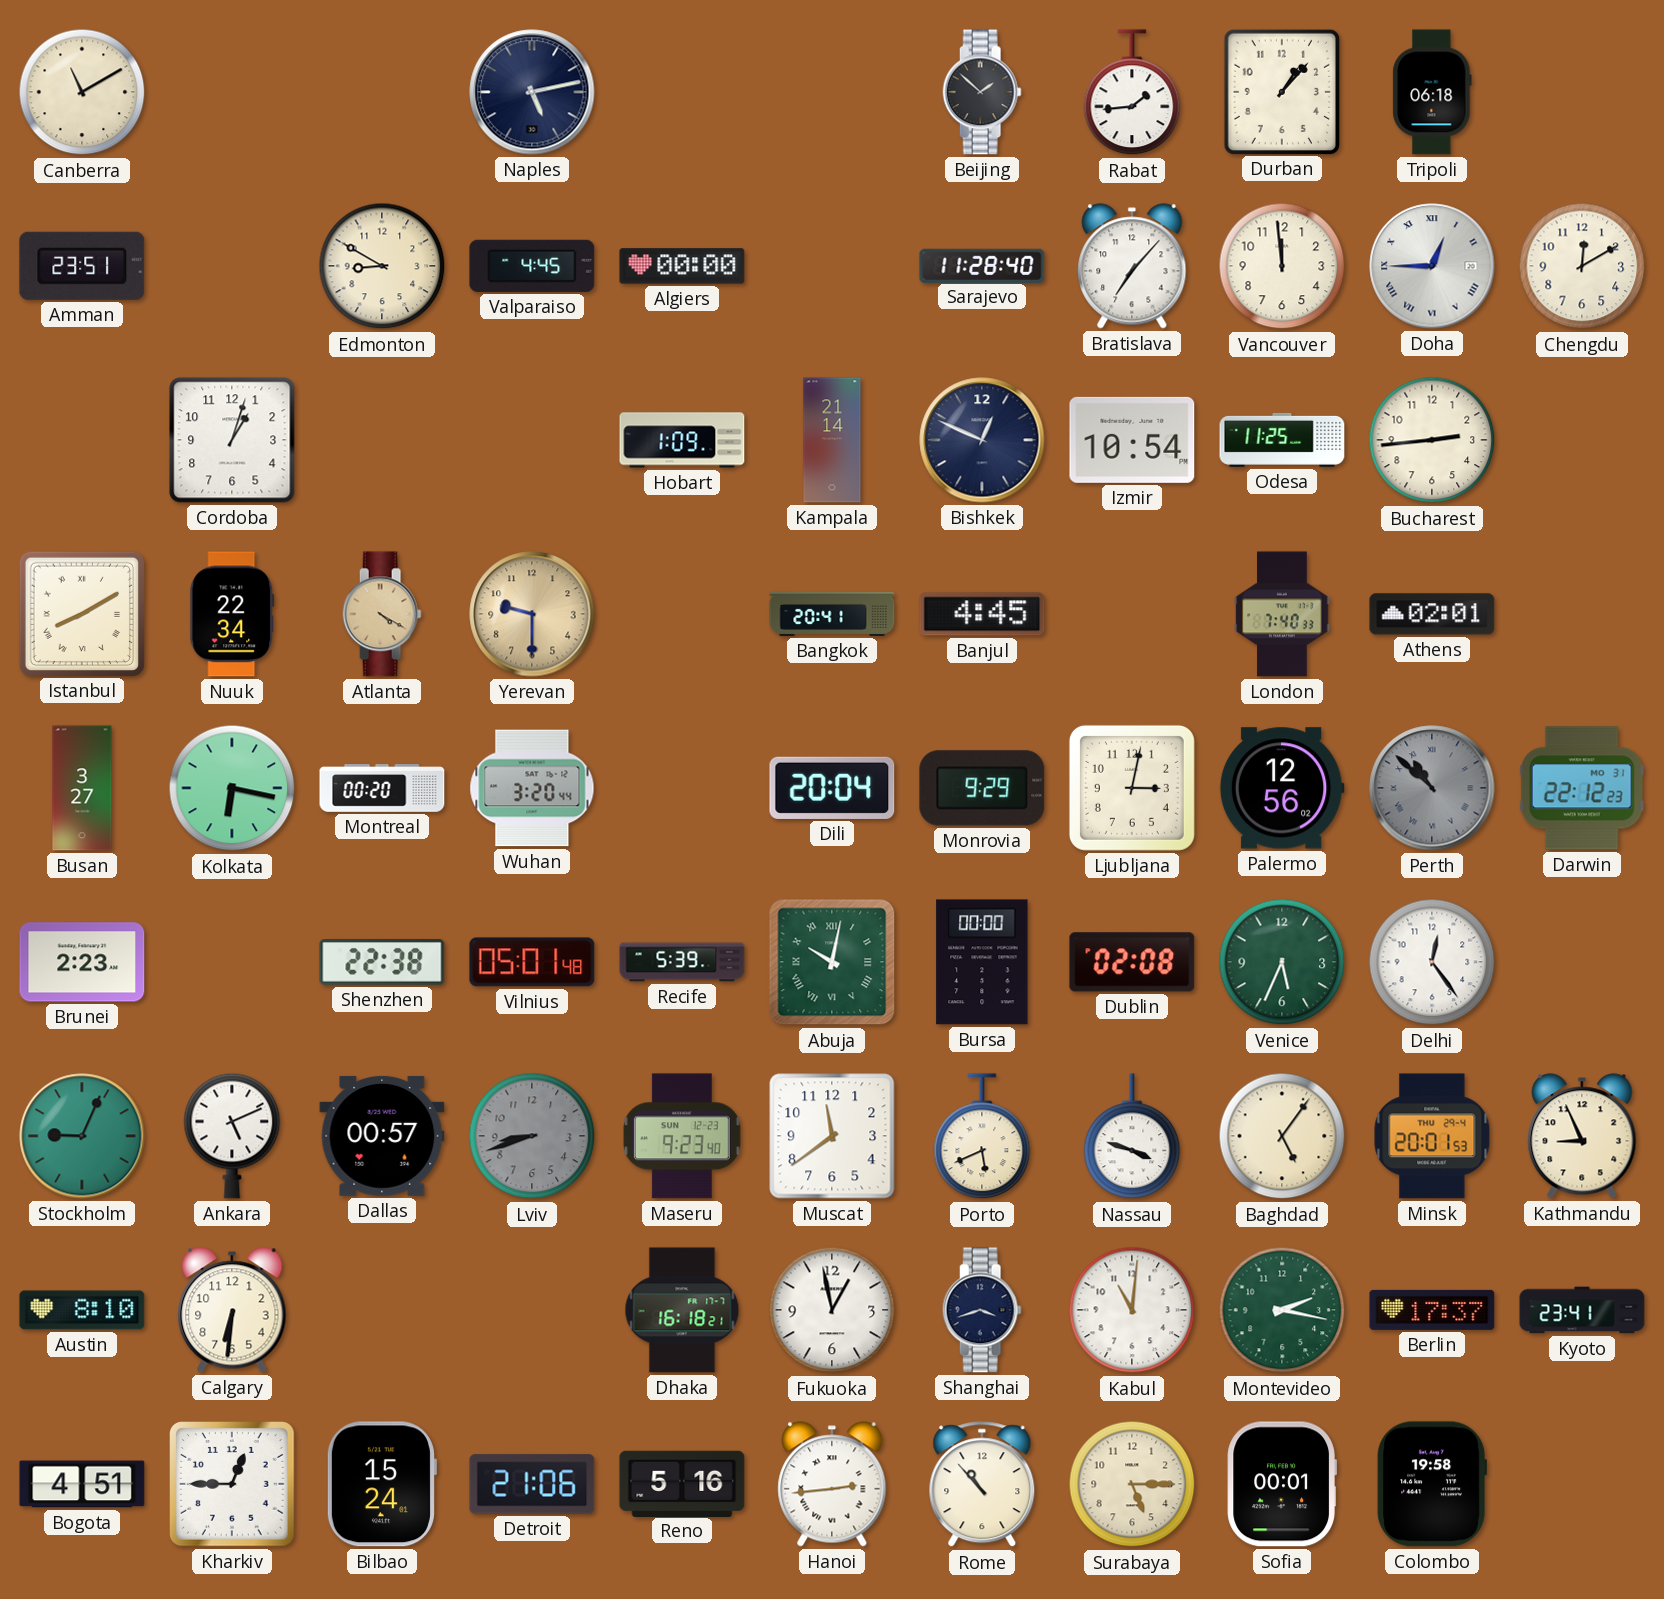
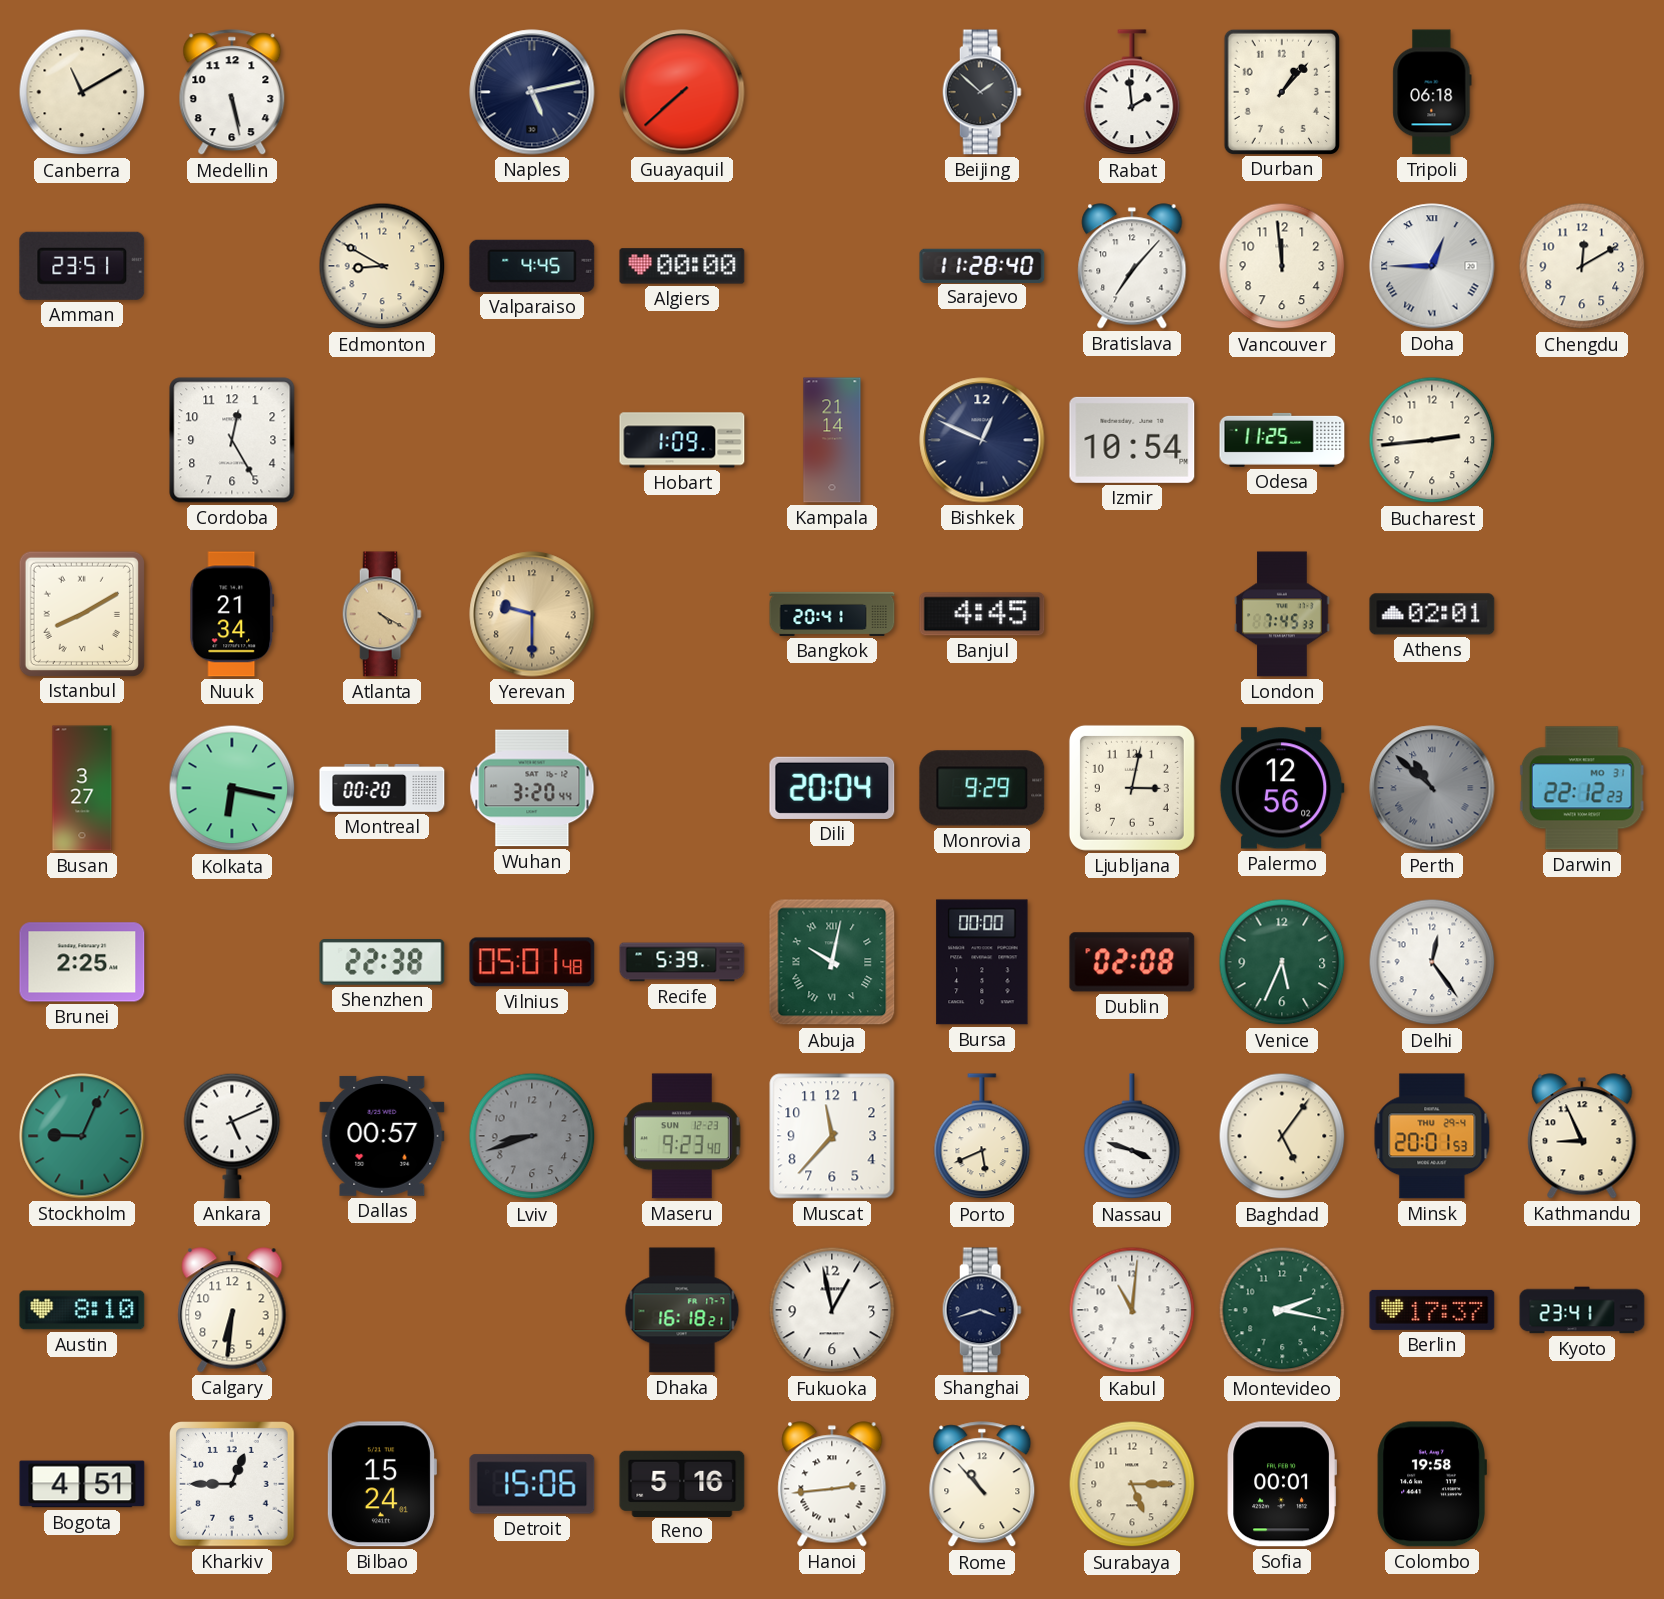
Medellin: none -> 5:28
Guayaquil: none -> 7:38
Rabat: 1:44 -> 1:59
Cordoba: 1:03 -> 12:25
Nuuk: 22:34 -> 21:34
London: 7:40 -> 7:45
Brunei: 2:23 -> 2:25
Muscat: 11:39 -> 11:37
Detroit: 21:06 -> 15:06
